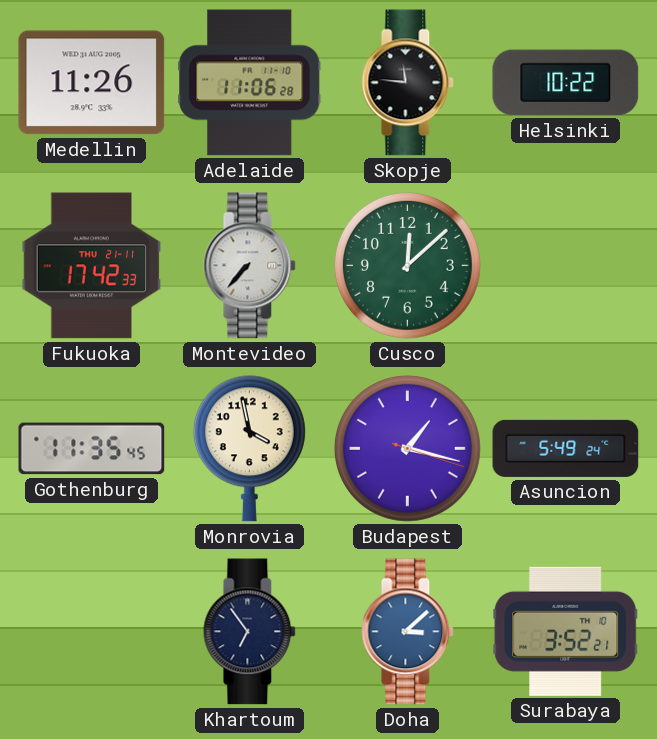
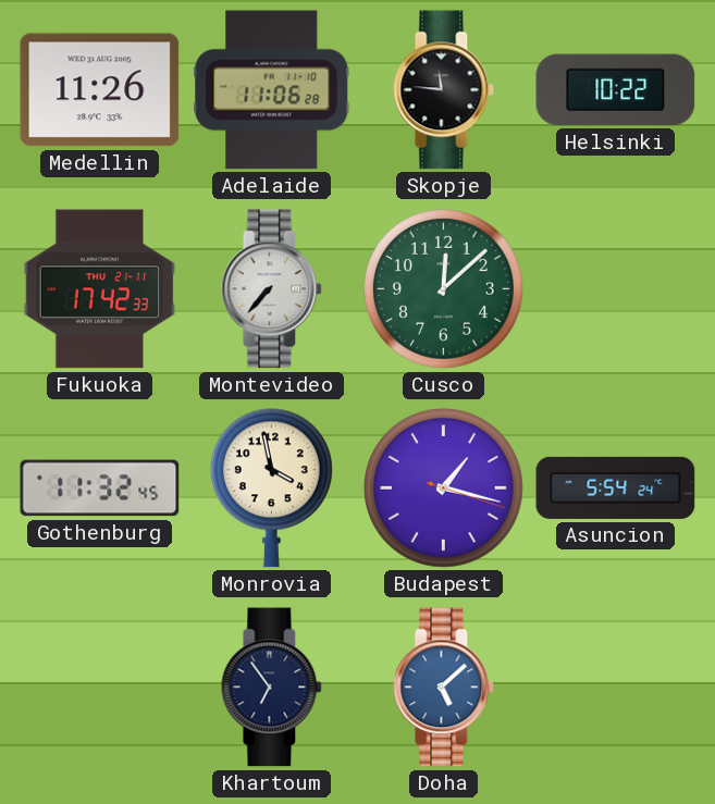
Gothenburg: 11:35 -> 11:32
Asuncion: 5:49 -> 5:54
Doha: 3:08 -> 5:08
Surabaya: 3:52 -> none
